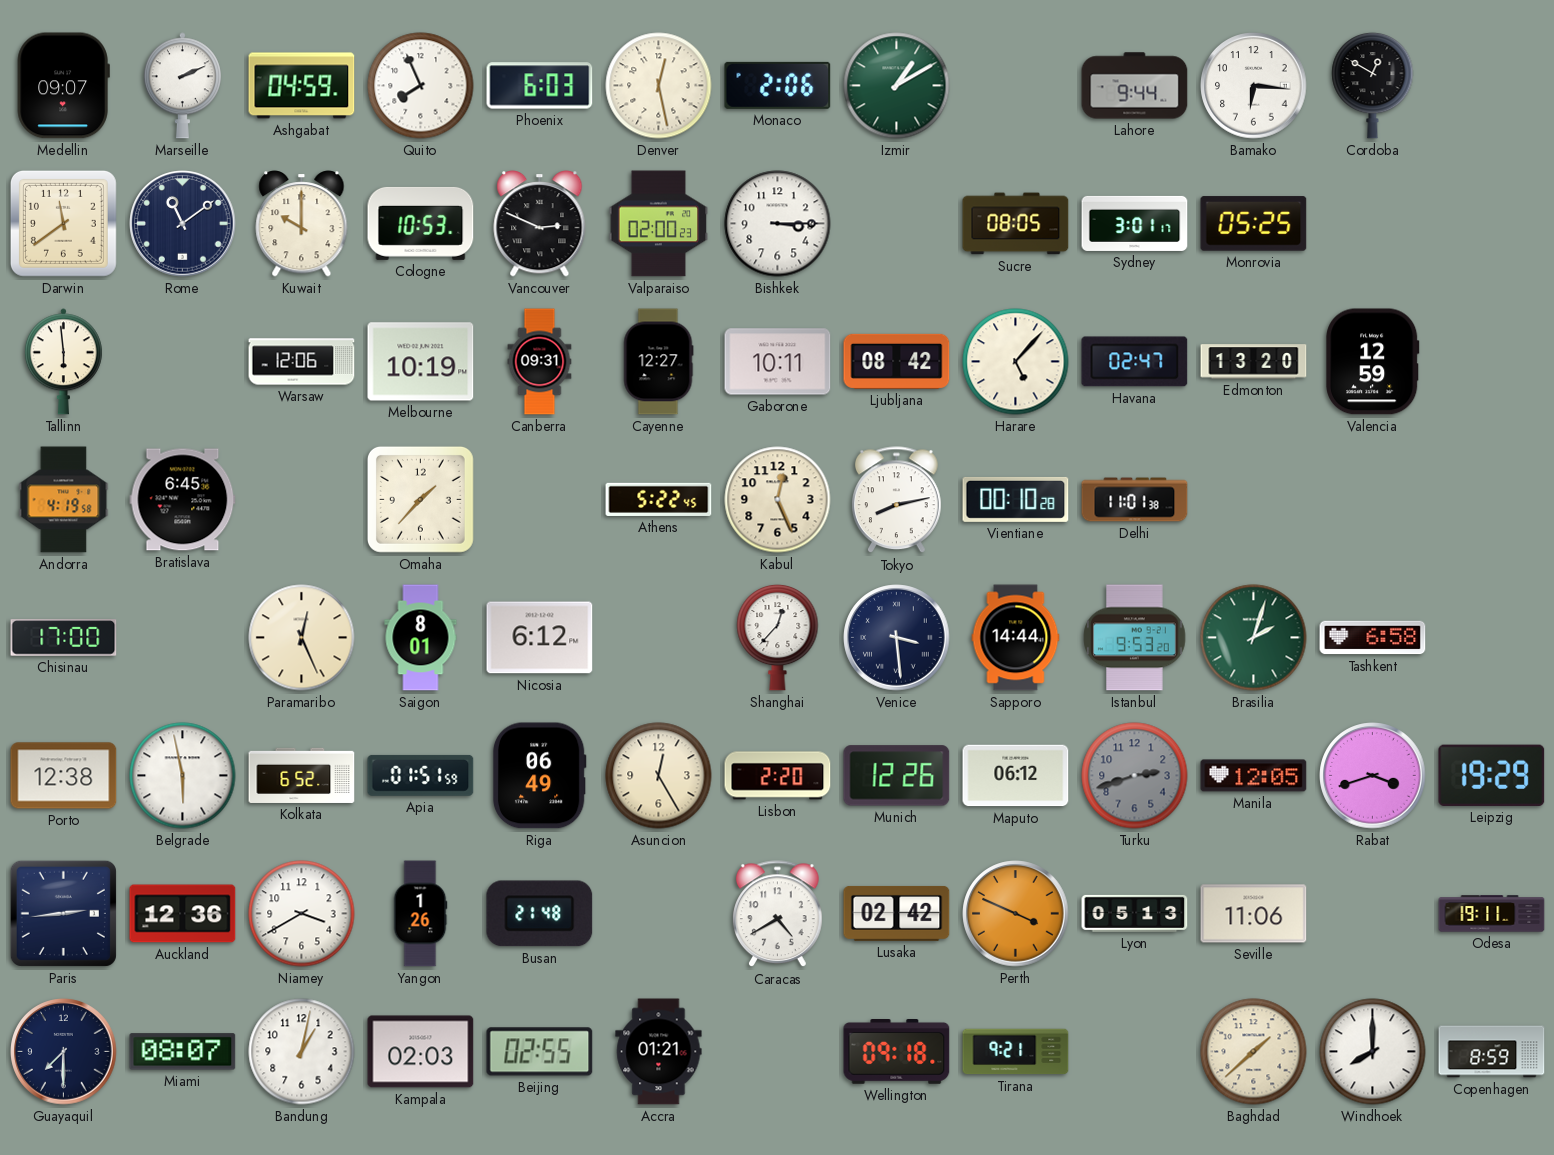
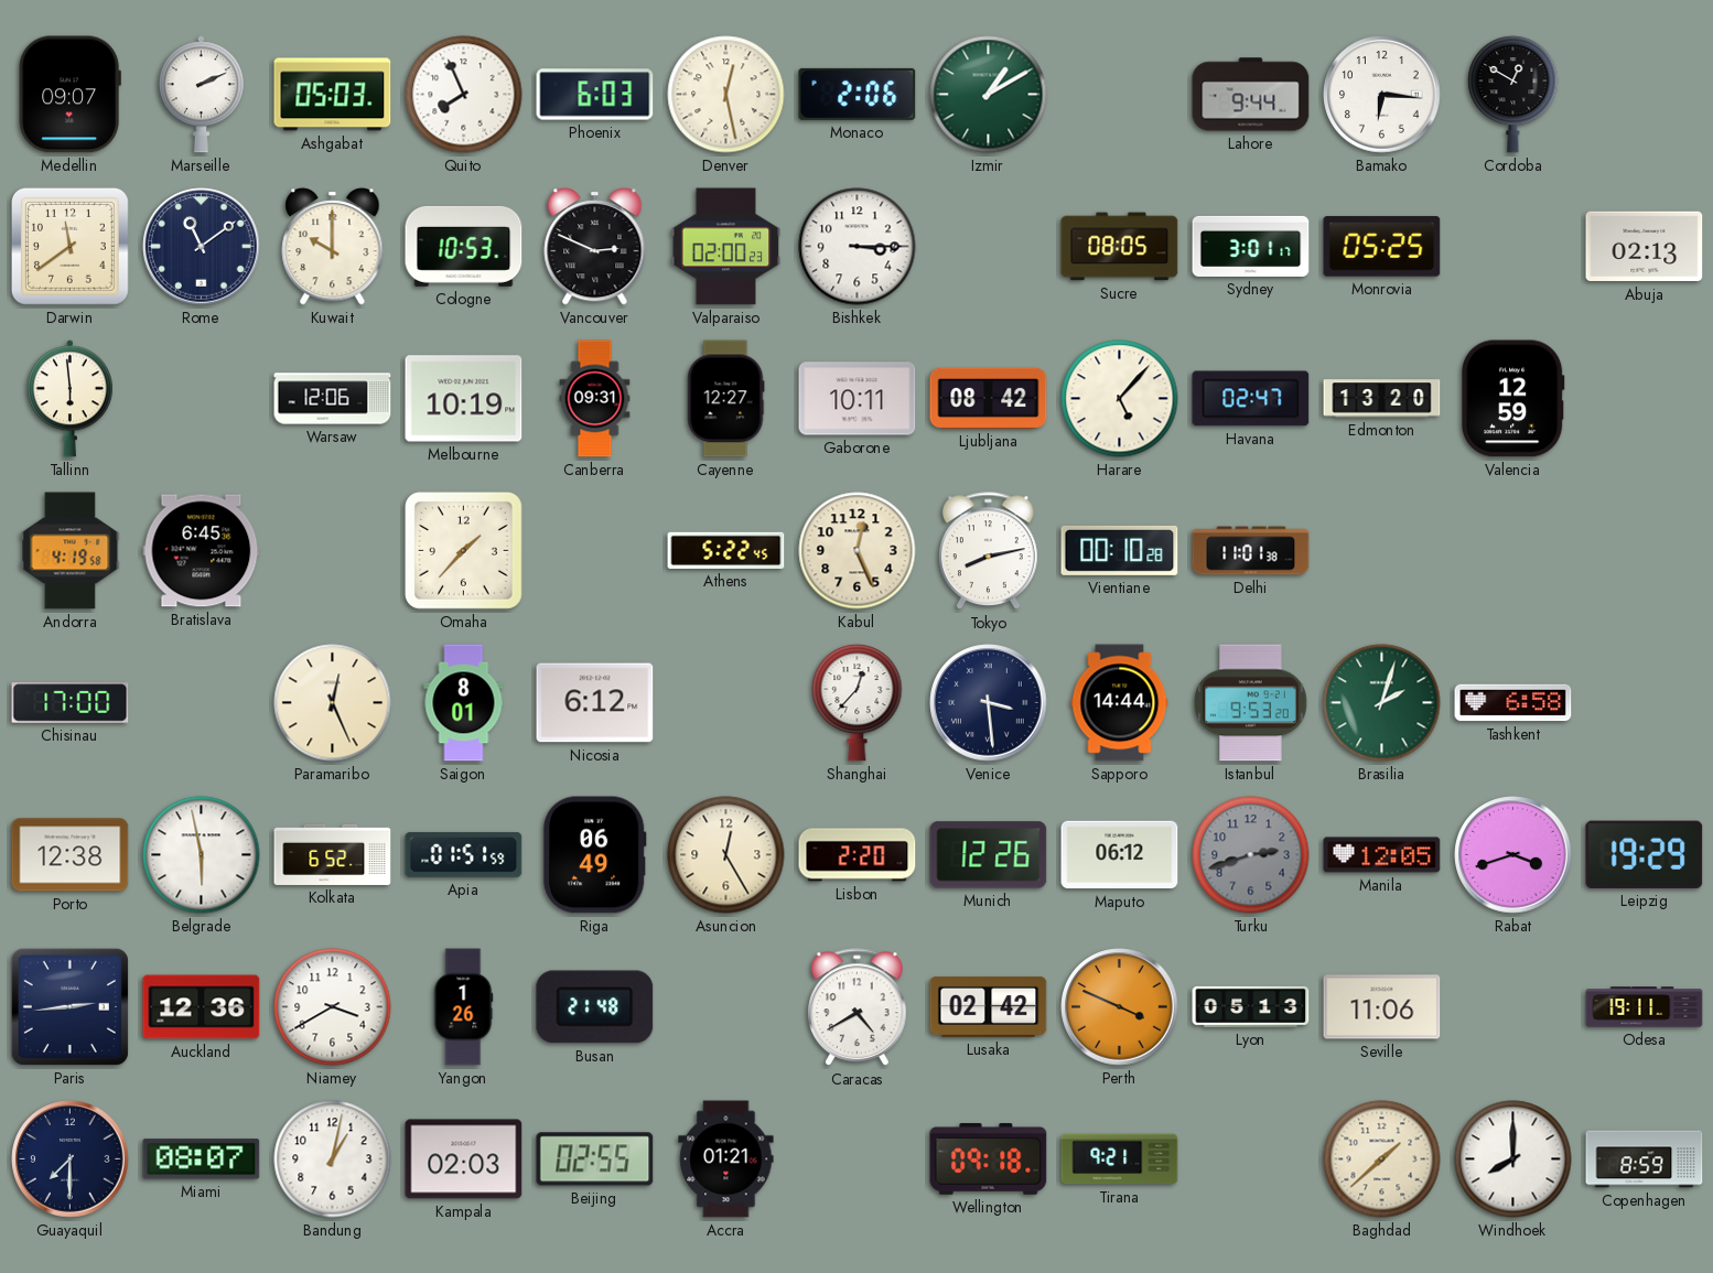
Ashgabat: 04:59 -> 05:03
Abuja: none -> 02:13
